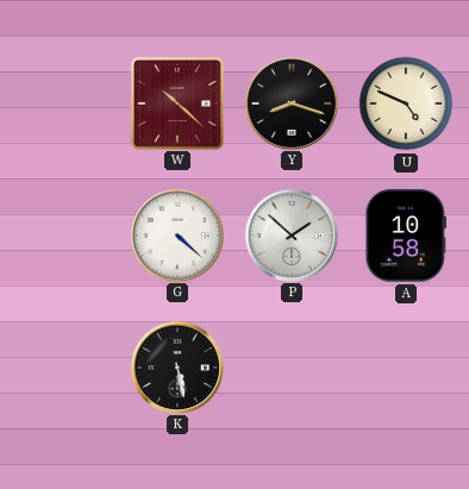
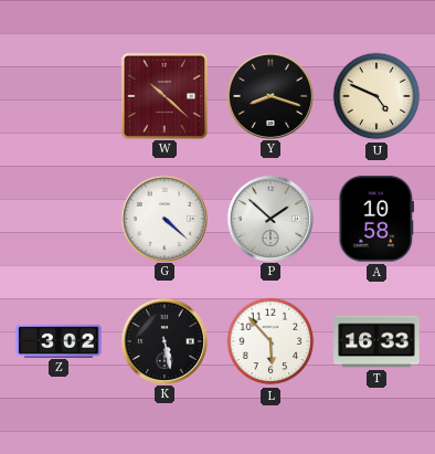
Z: none -> 3:02
L: none -> 5:53
T: none -> 16:33
